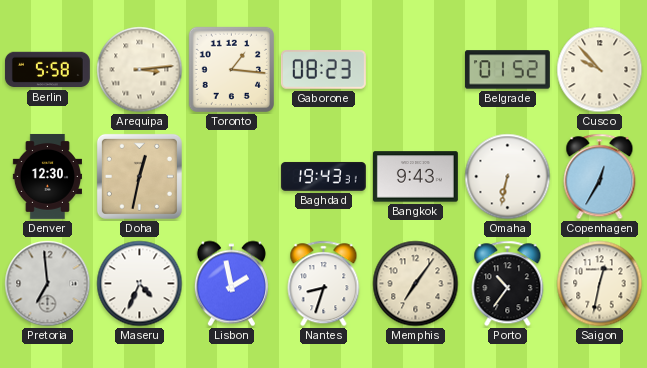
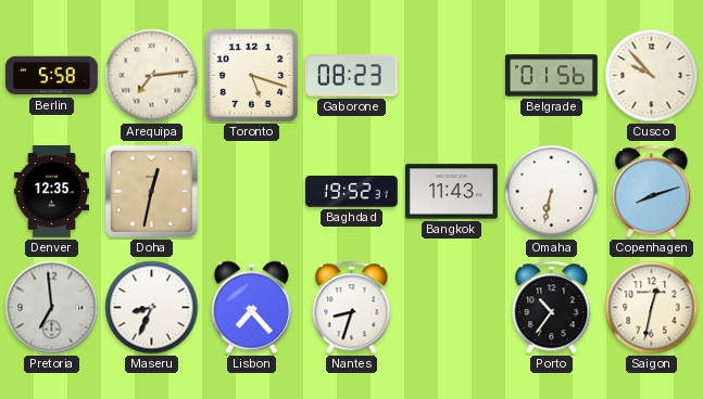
Arequipa: 3:14 -> 7:14
Toronto: 1:16 -> 5:18
Belgrade: 01:52 -> 01:56
Denver: 12:30 -> 12:35
Baghdad: 19:43 -> 19:52
Bangkok: 9:43 -> 11:43
Copenhagen: 12:35 -> 8:12
Maseru: 4:34 -> 8:34
Lisbon: 1:58 -> 7:23
Memphis: 7:06 -> none
